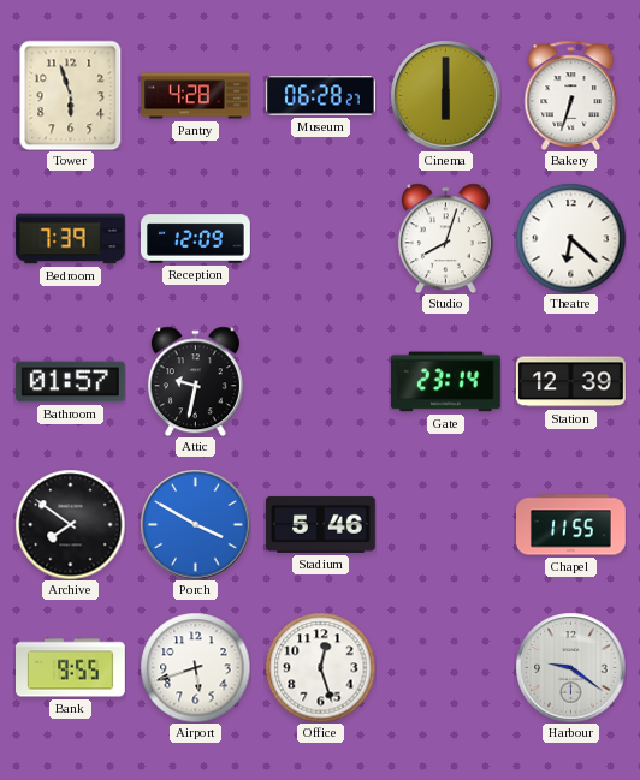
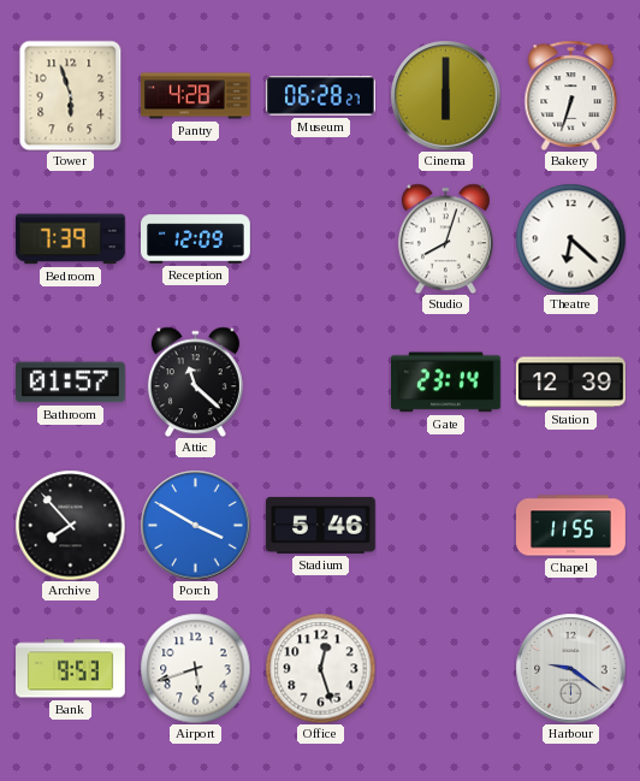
Attic: 9:32 -> 11:22
Archive: 7:51 -> 7:53
Bank: 9:55 -> 9:53
